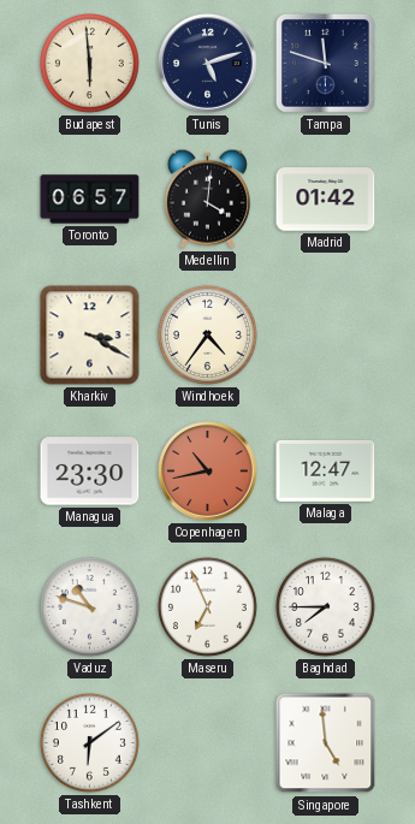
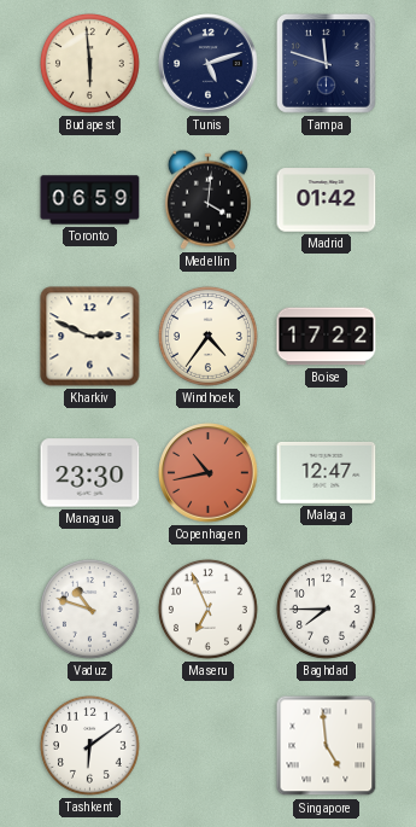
Toronto: 06:57 -> 06:59
Kharkiv: 3:20 -> 2:49
Boise: none -> 17:22
